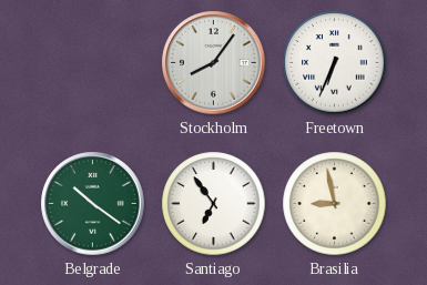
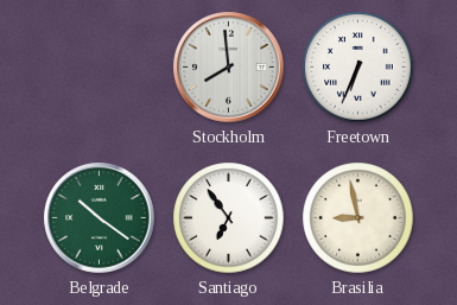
Stockholm: 8:06 -> 7:59
